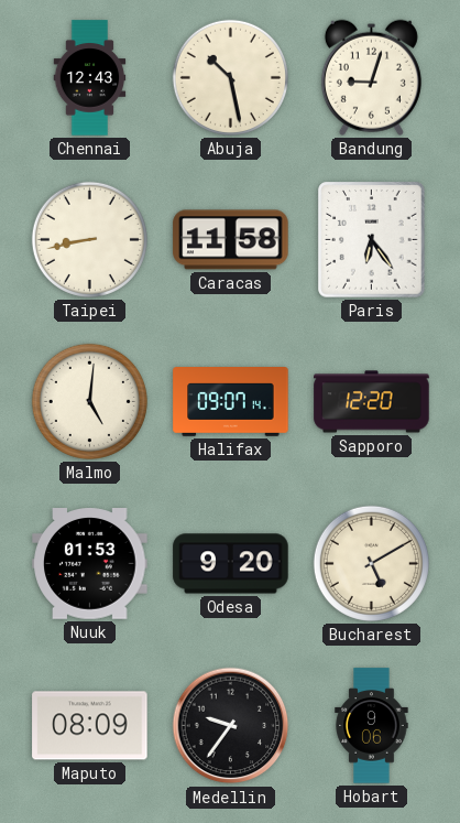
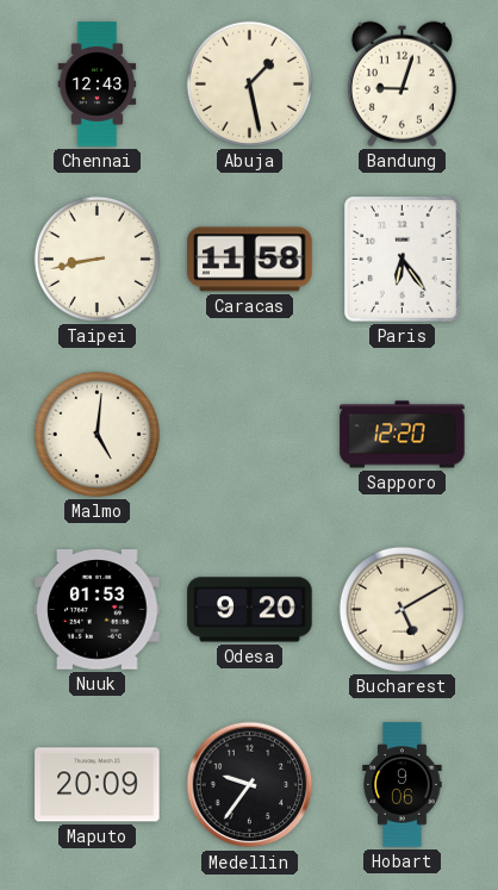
Abuja: 10:28 -> 1:28
Halifax: 09:07 -> none
Maputo: 08:09 -> 20:09
